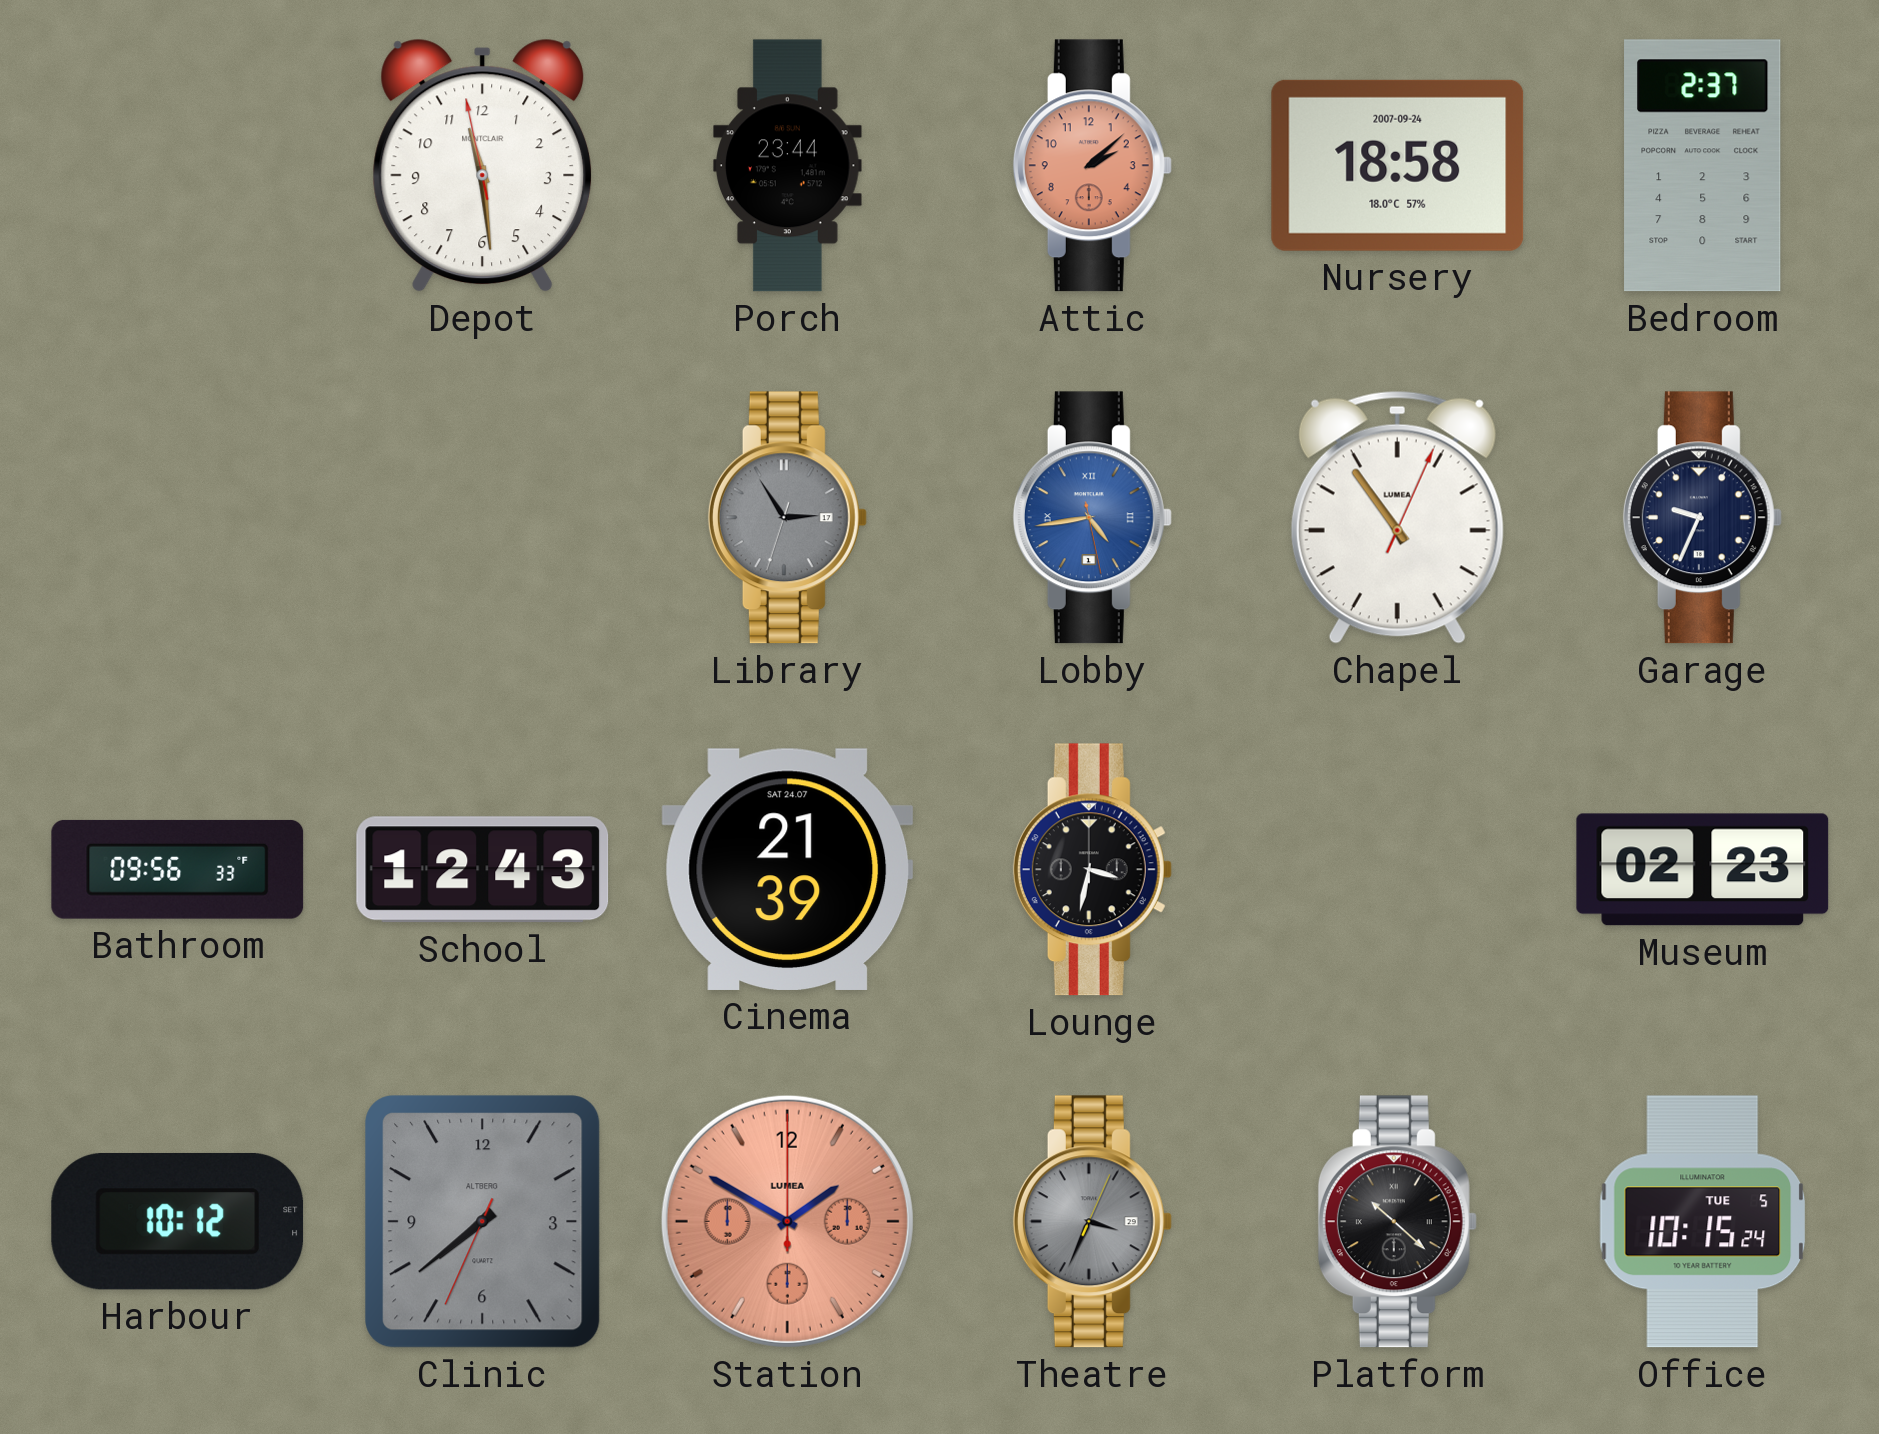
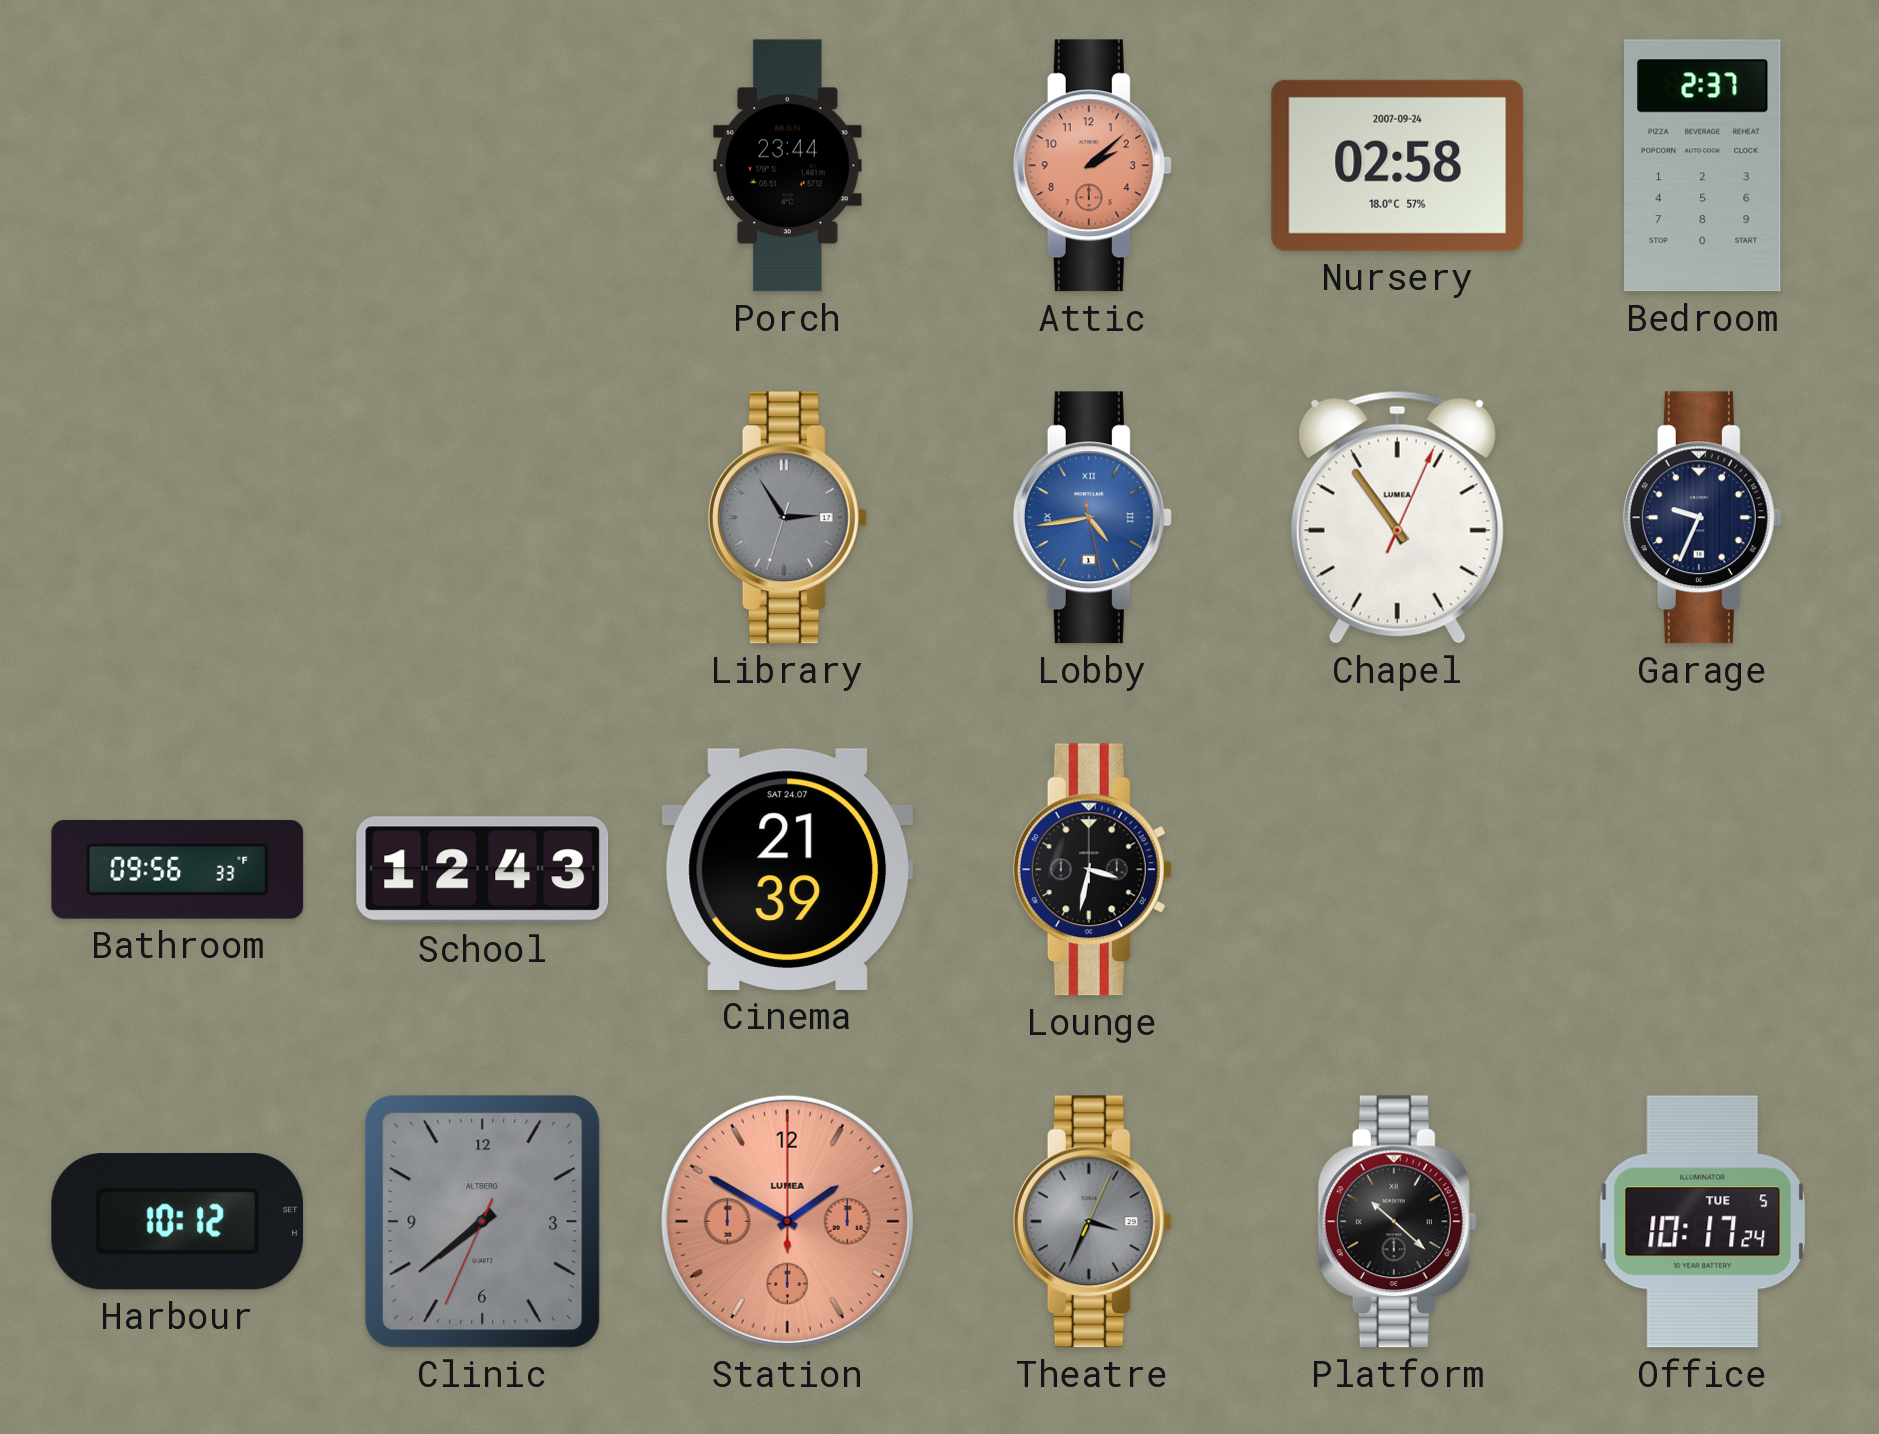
Depot: 11:28 -> none
Nursery: 18:58 -> 02:58
Museum: 02:23 -> none
Office: 10:15 -> 10:17
